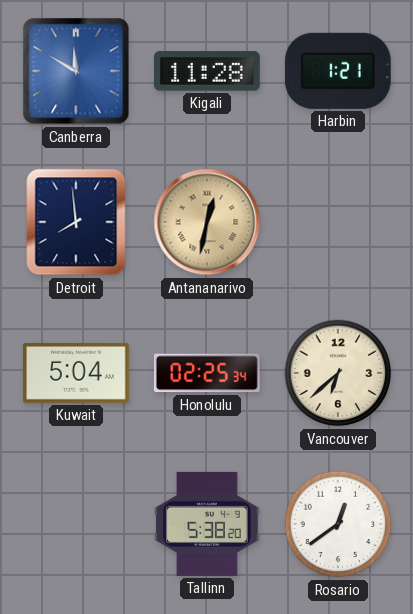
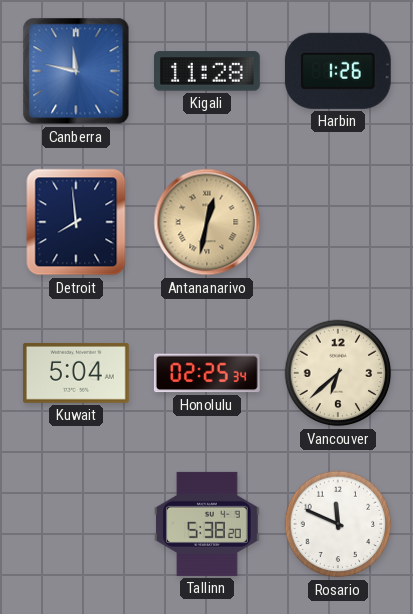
Canberra: 11:50 -> 11:47
Harbin: 1:21 -> 1:26
Rosario: 12:39 -> 11:49
